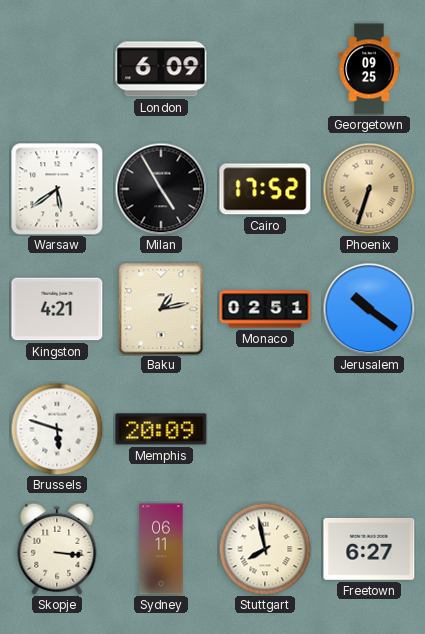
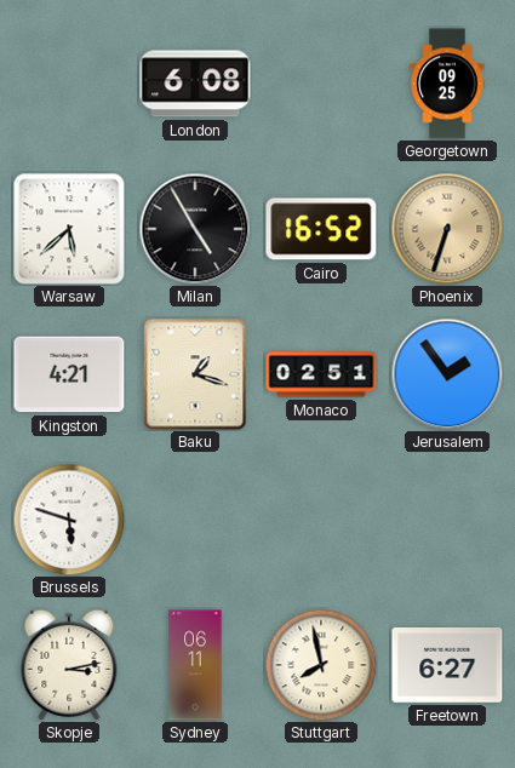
London: 6:09 -> 6:08
Warsaw: 5:39 -> 5:38
Cairo: 17:52 -> 16:52
Baku: 1:13 -> 1:18
Jerusalem: 10:21 -> 1:54
Memphis: 20:09 -> none
Skopje: 3:16 -> 3:13
